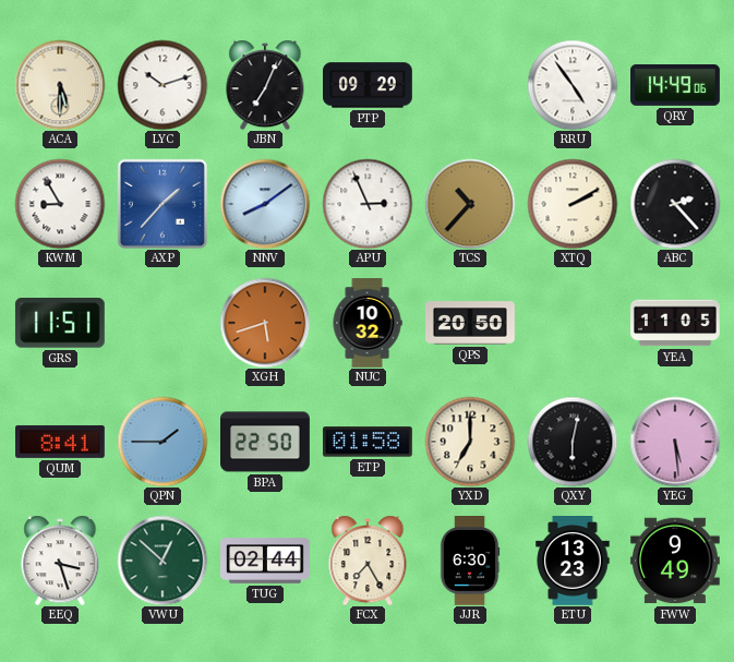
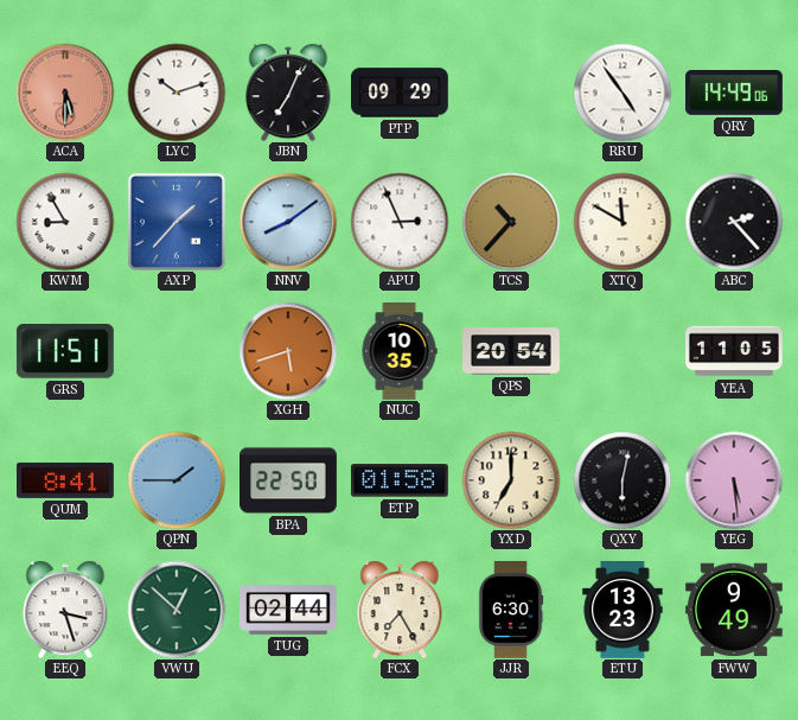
ACA dial: cream -> salmon
XTQ: 2:10 -> 11:50
NUC: 10:32 -> 10:35
QPS: 20:50 -> 20:54
